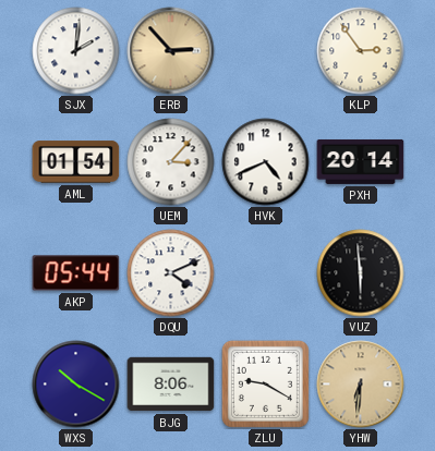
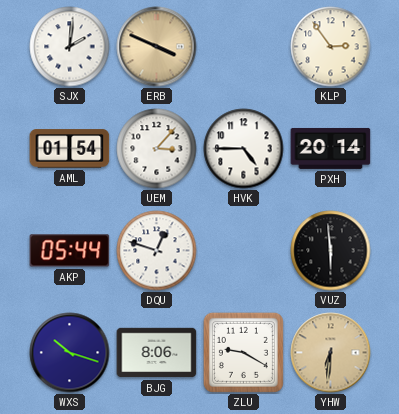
ERB: 2:53 -> 3:49
HVK: 4:41 -> 4:45
DQU: 4:11 -> 12:48
WXS: 10:20 -> 10:18
